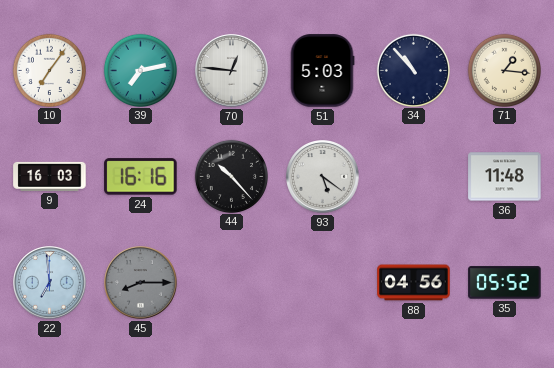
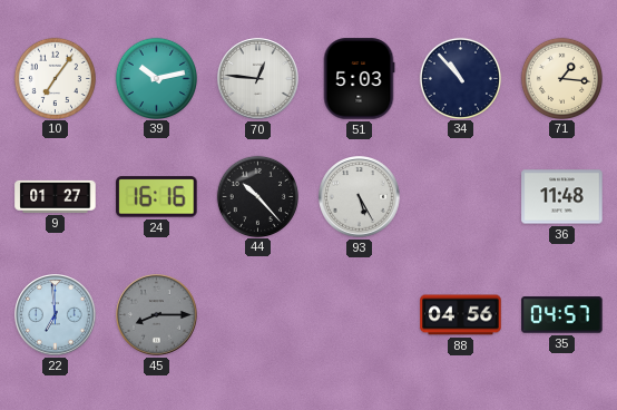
39: 7:13 -> 10:13
9: 16:03 -> 01:27
93: 5:21 -> 5:25
35: 05:52 -> 04:57
